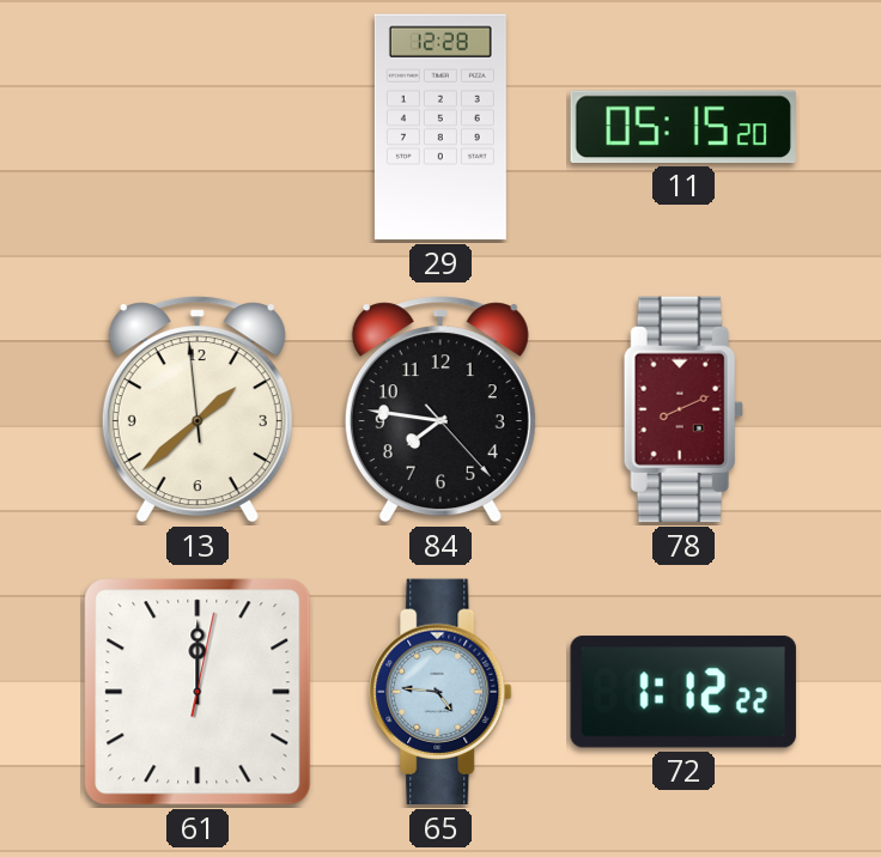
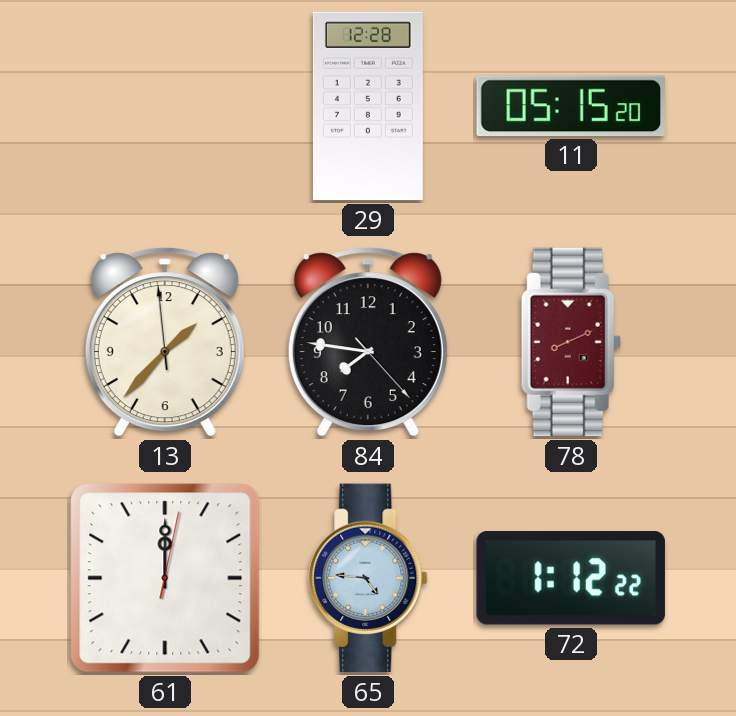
13: 1:37 -> 1:36
